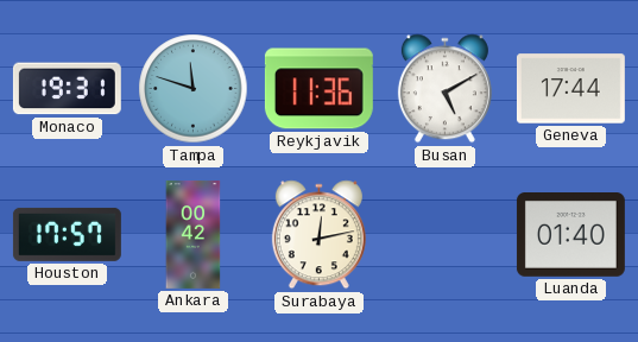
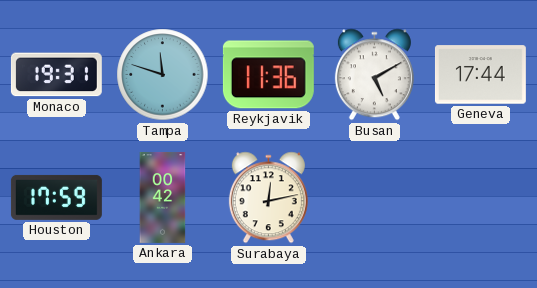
Houston: 17:57 -> 17:59
Luanda: 01:40 -> none
